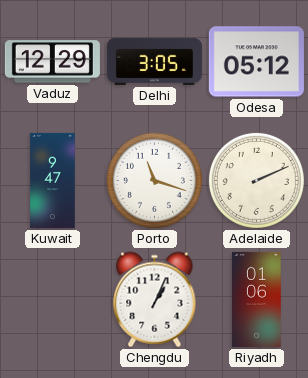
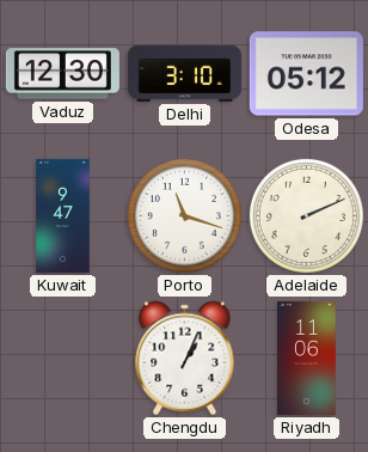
Vaduz: 12:29 -> 12:30
Delhi: 3:05 -> 3:10
Riyadh: 01:06 -> 11:06
